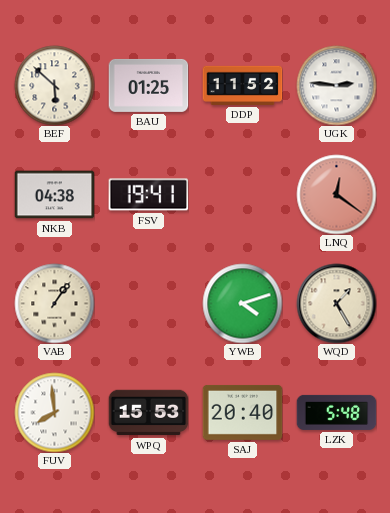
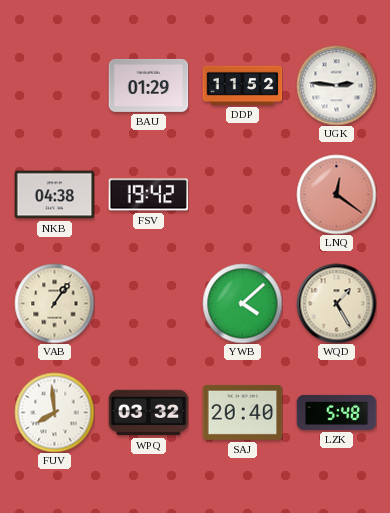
BEF: 5:52 -> none
BAU: 01:25 -> 01:29
FSV: 19:41 -> 19:42
YWB: 4:12 -> 4:08
WPQ: 15:53 -> 03:32
